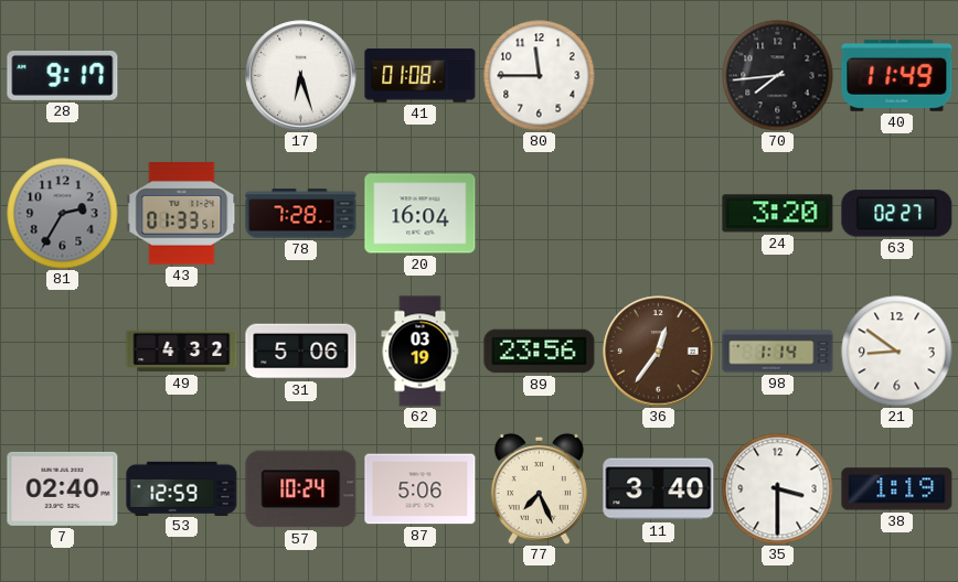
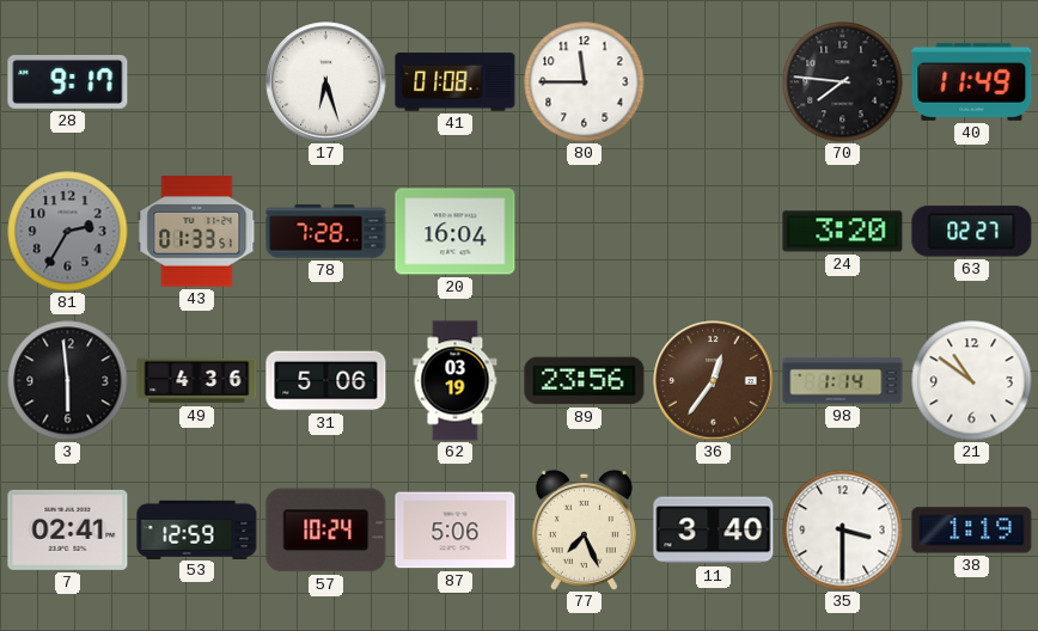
70: 7:44 -> 7:46
3: none -> 5:59
49: 4:32 -> 4:36
21: 8:51 -> 10:51
7: 02:40 -> 02:41
